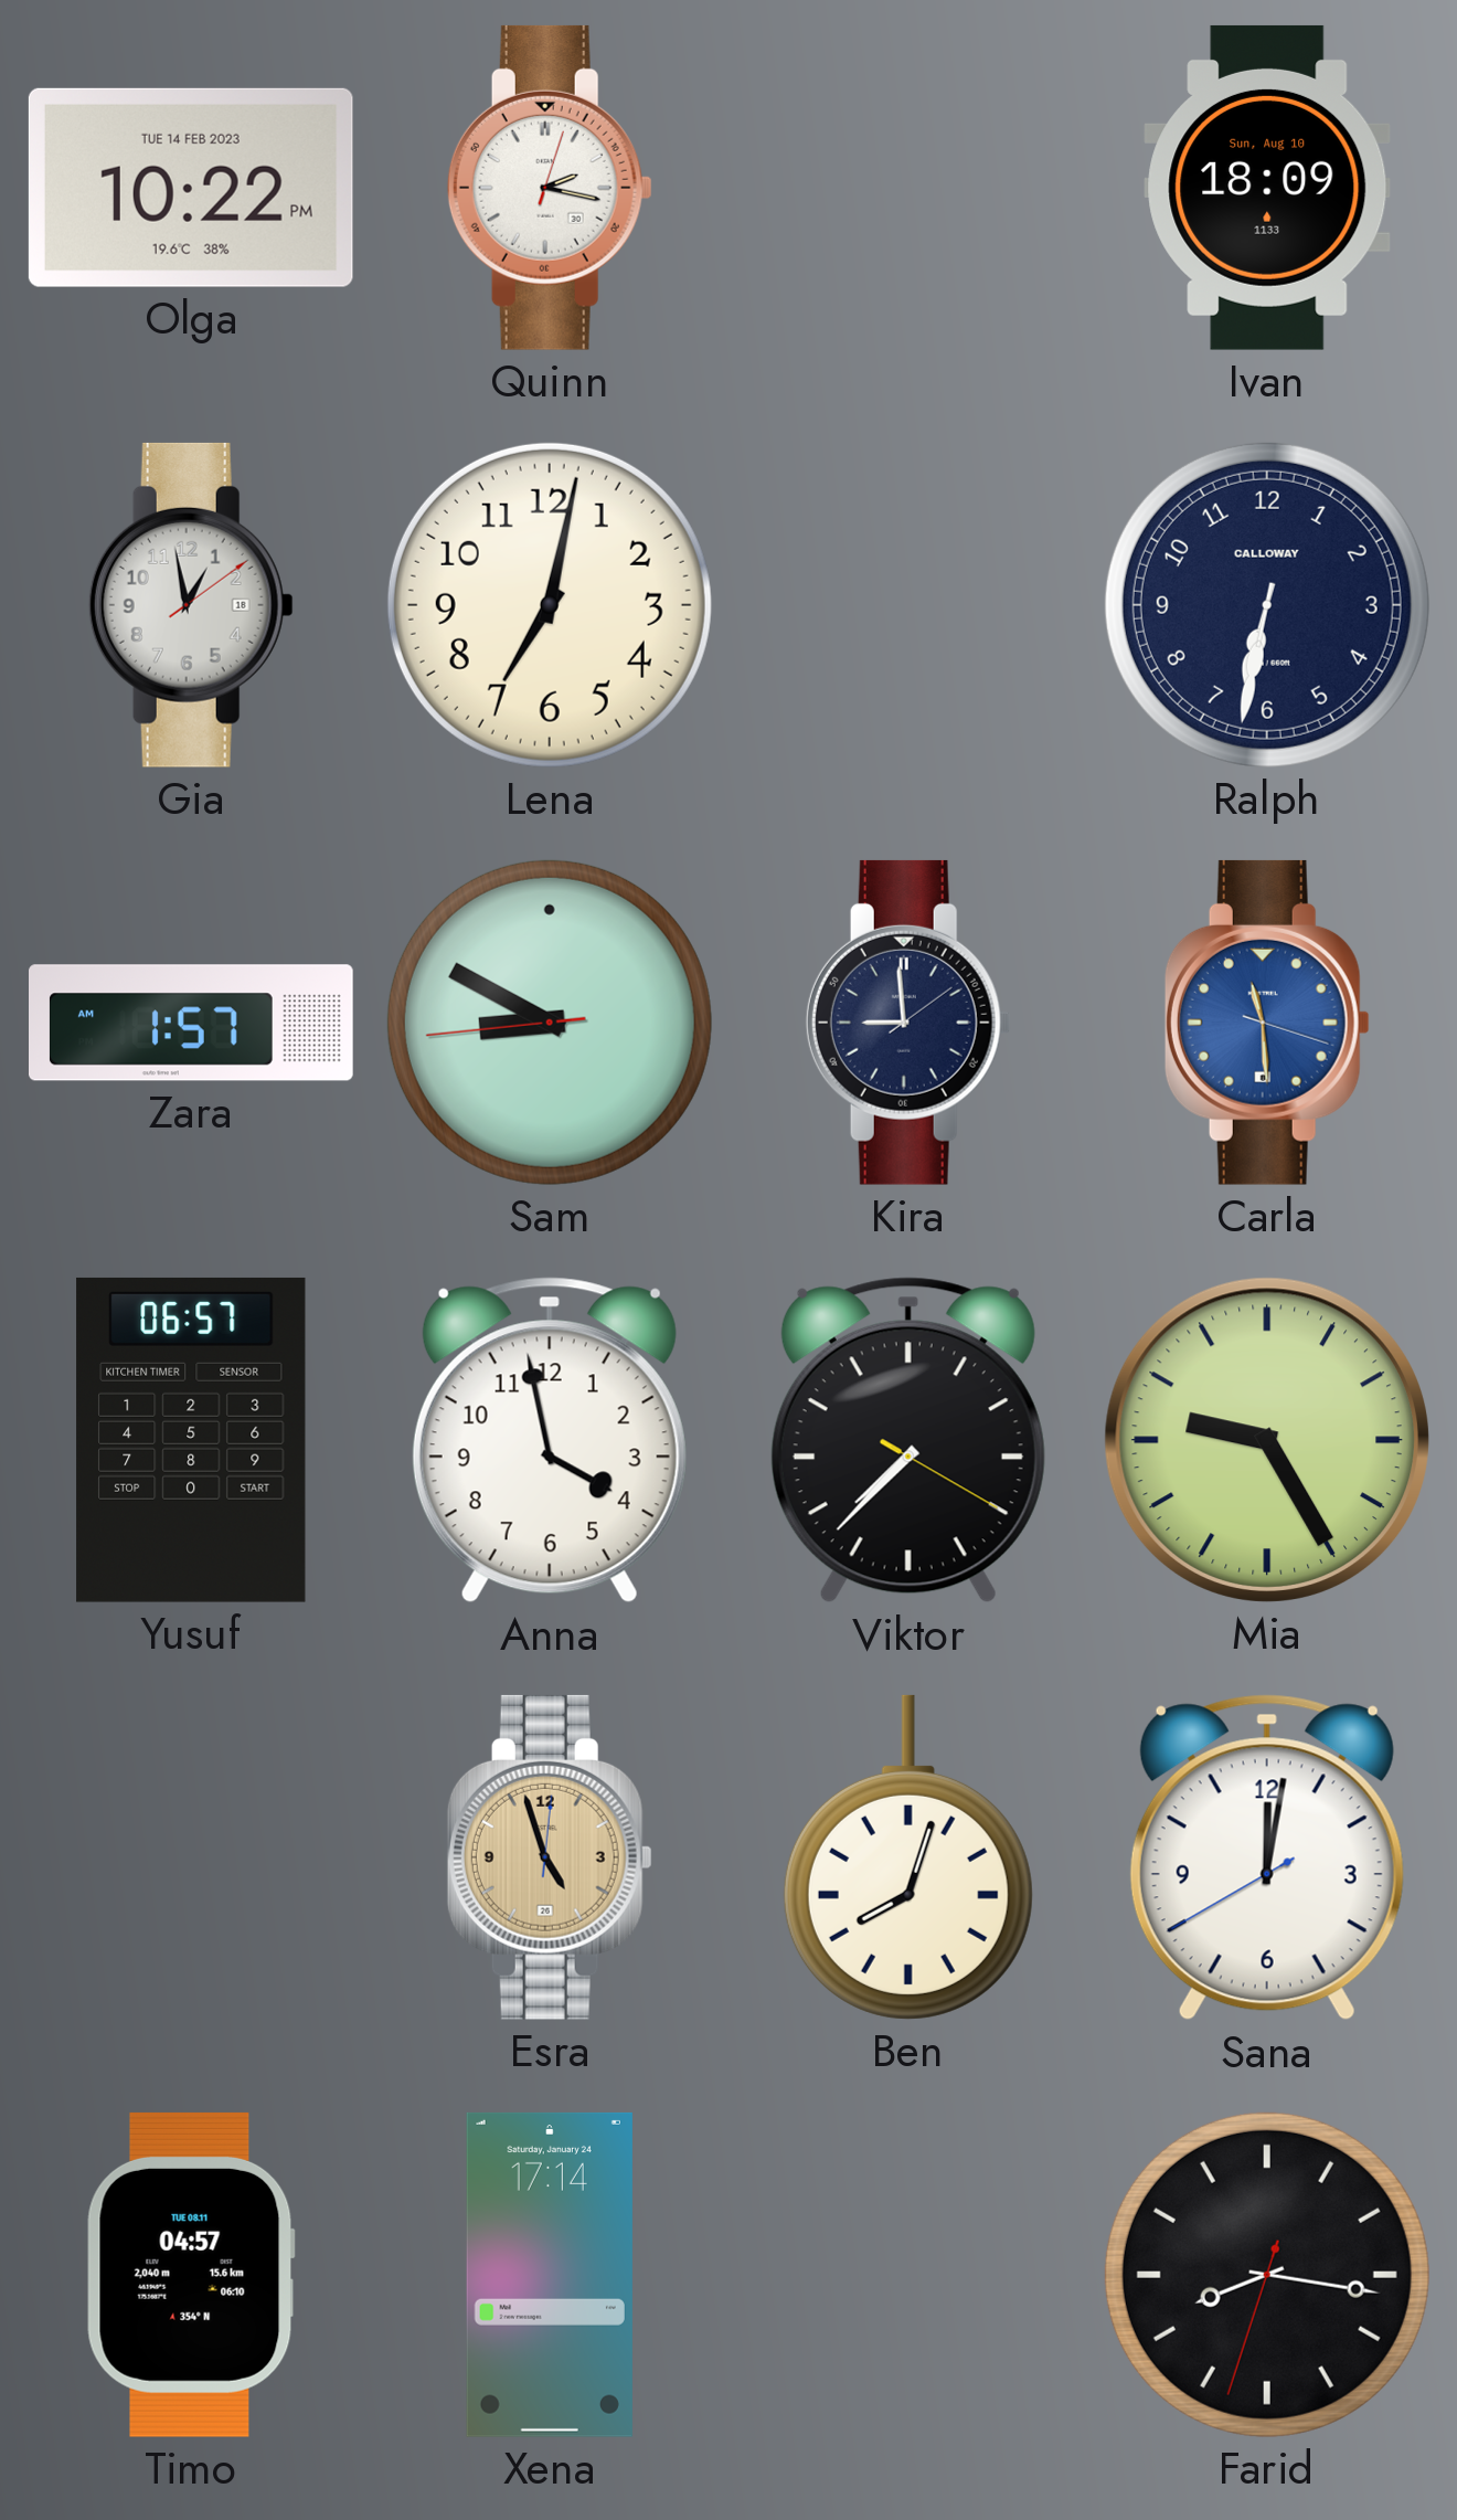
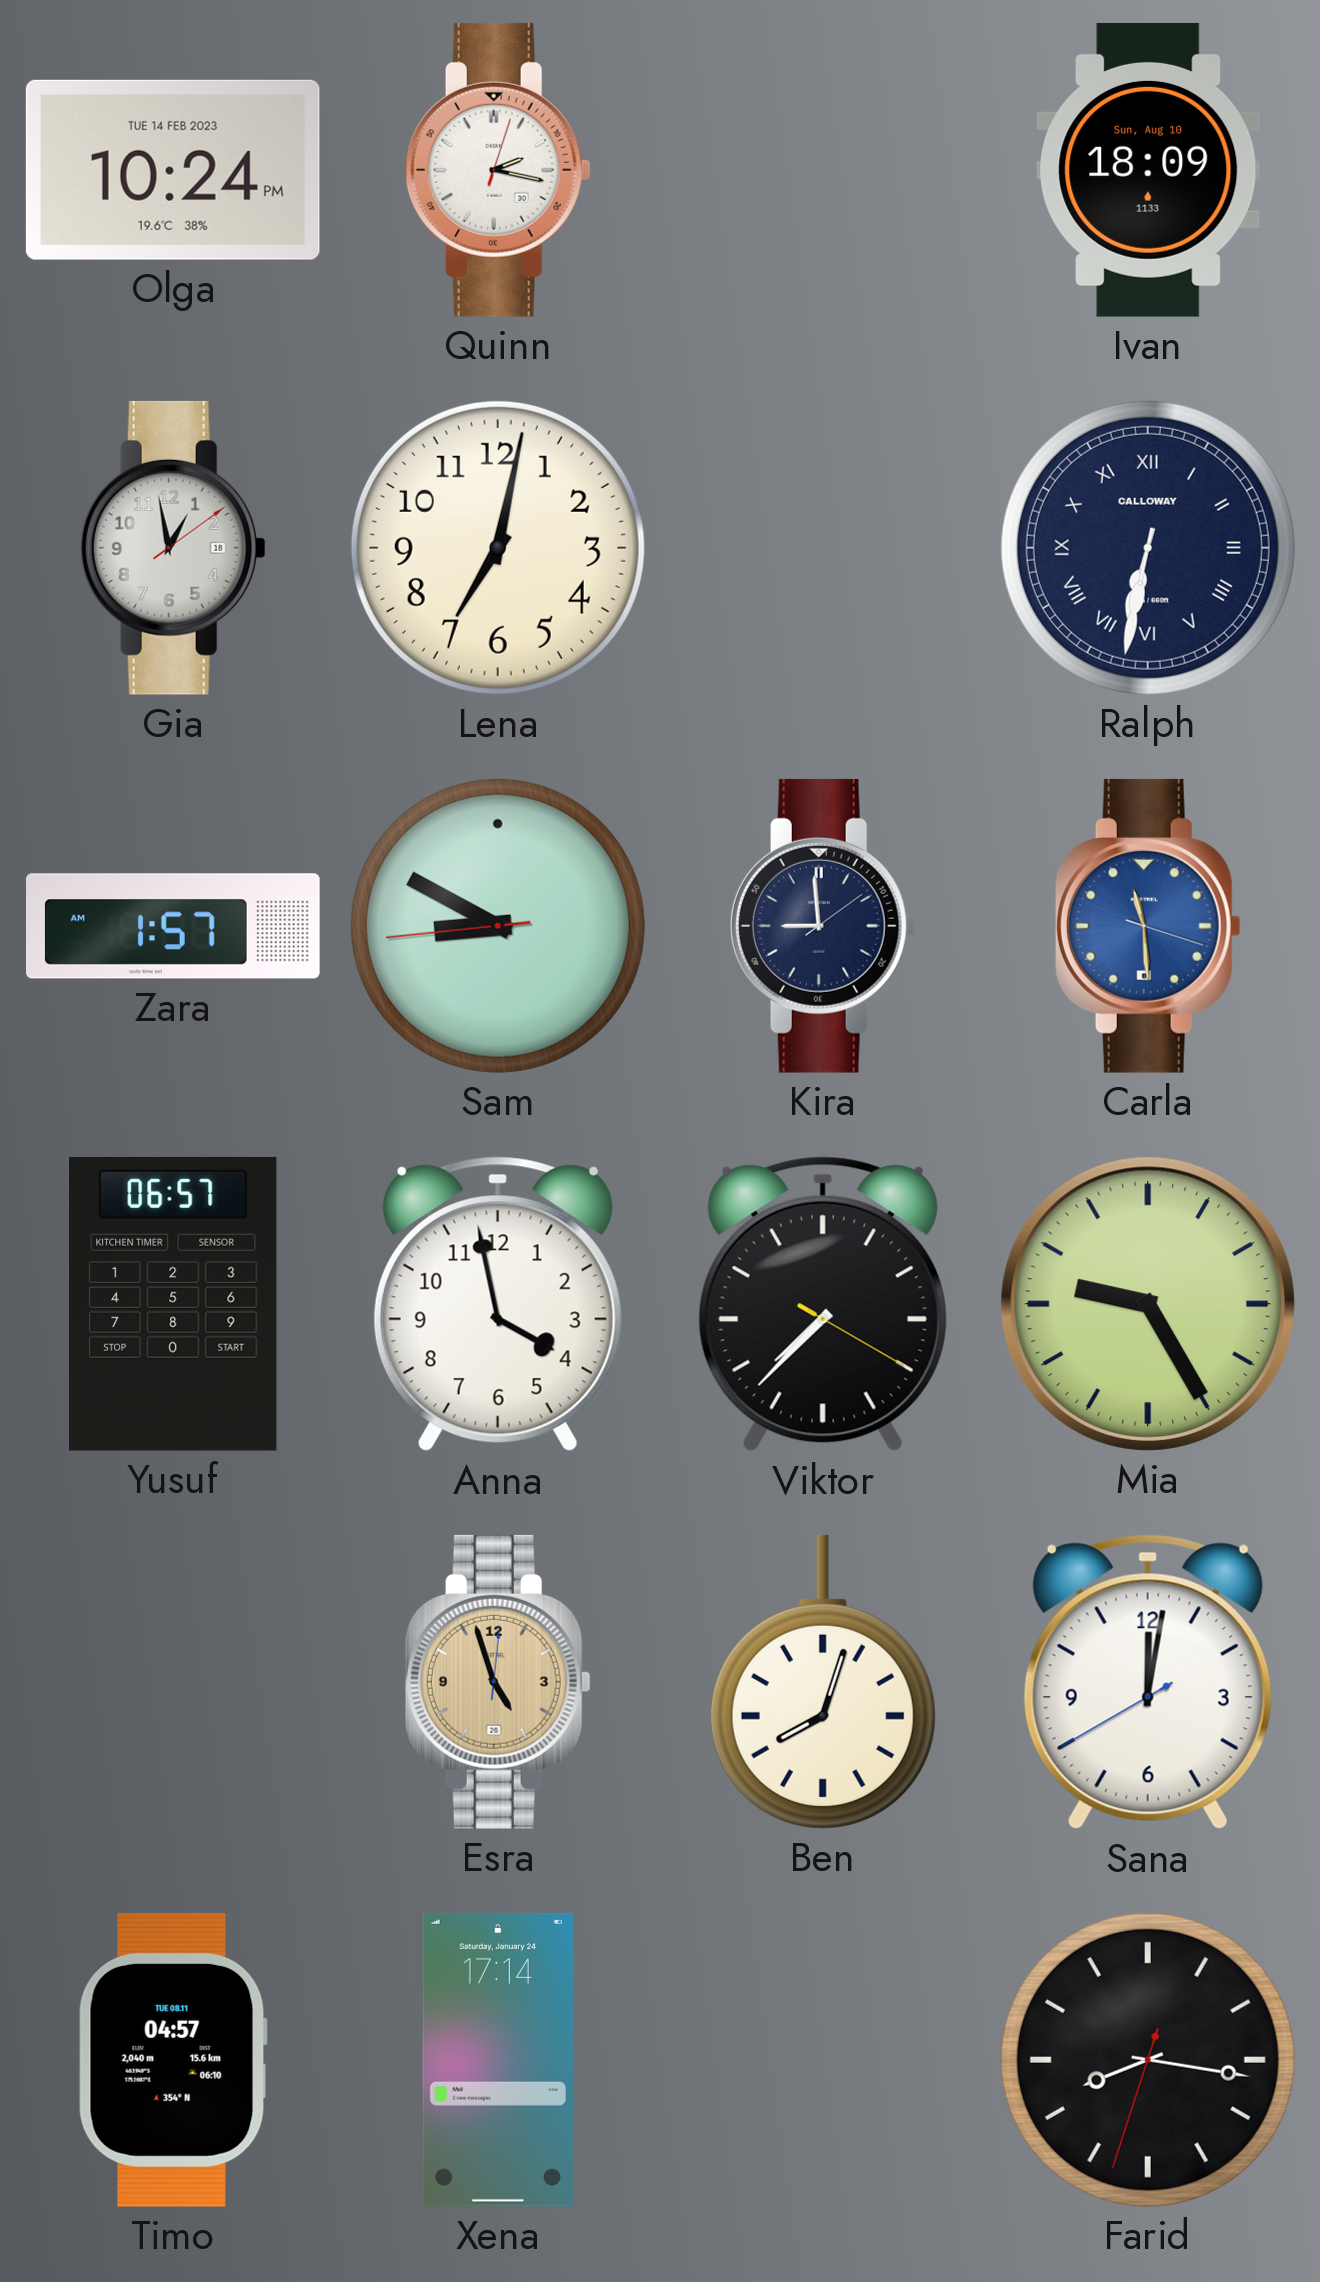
Olga: 10:22 -> 10:24
Ralph numerals: Arabic -> Roman
